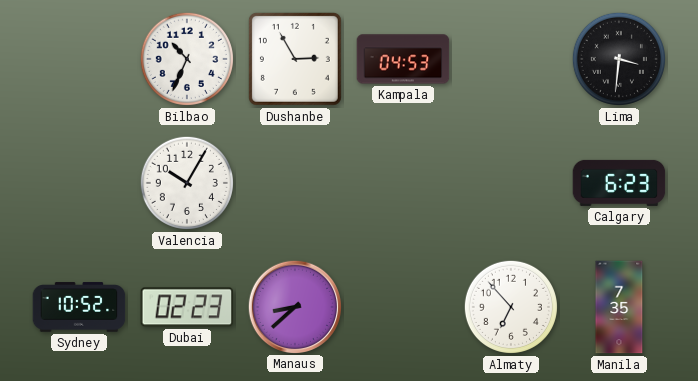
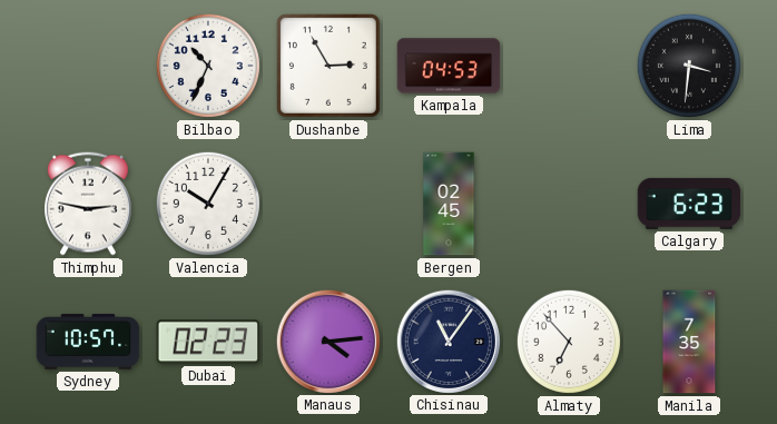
Thimphu: none -> 2:47
Bergen: none -> 02:45
Sydney: 10:52 -> 10:57
Manaus: 8:38 -> 4:14
Chisinau: none -> 11:06
